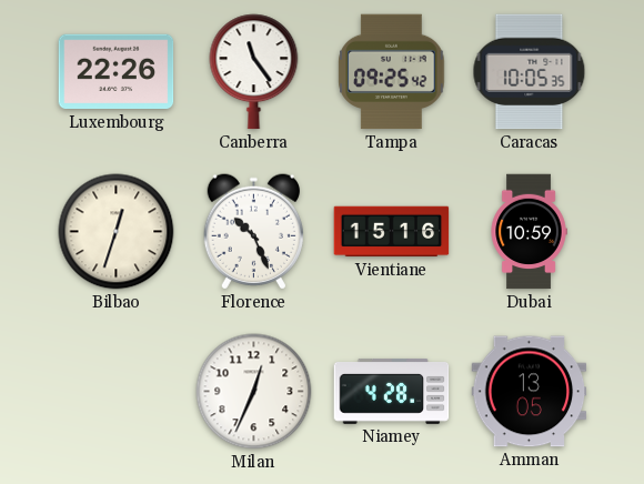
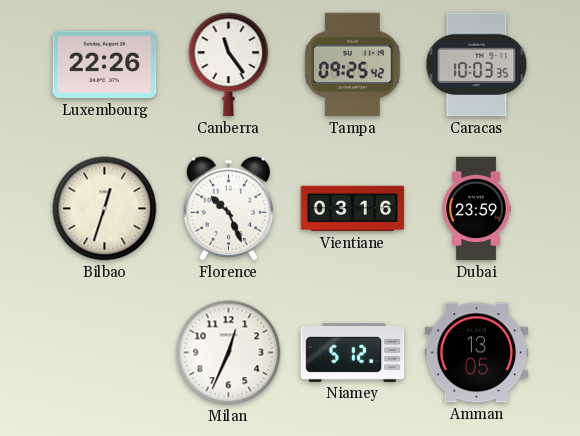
Caracas: 10:05 -> 10:03
Vientiane: 15:16 -> 03:16
Dubai: 10:59 -> 23:59
Niamey: 4:28 -> 5:12
